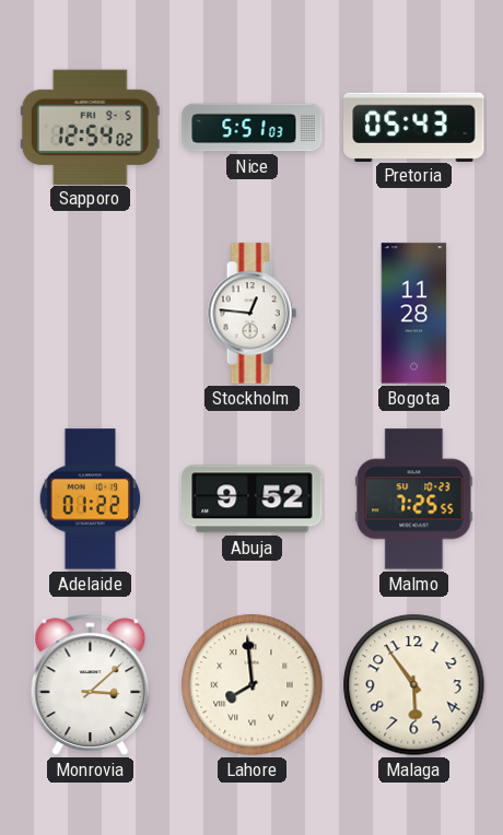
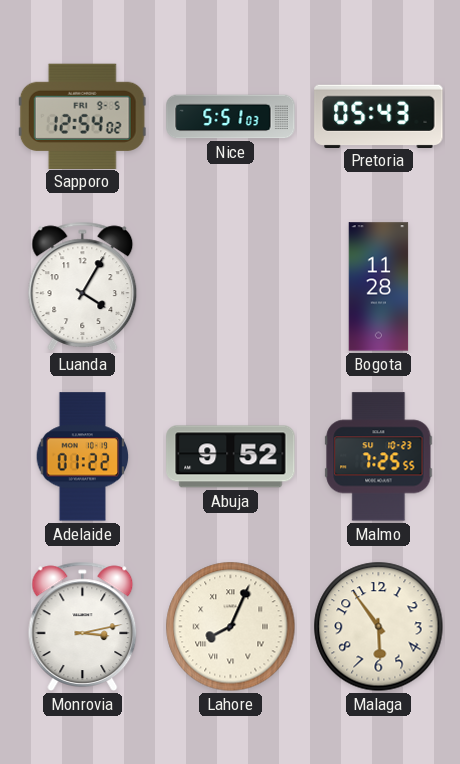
Luanda: none -> 4:05
Stockholm: 12:46 -> none
Monrovia: 3:08 -> 3:13
Lahore: 7:59 -> 8:04
